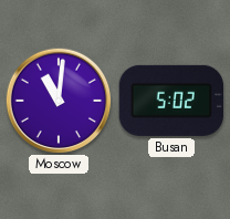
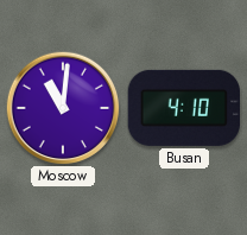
Busan: 5:02 -> 4:10
